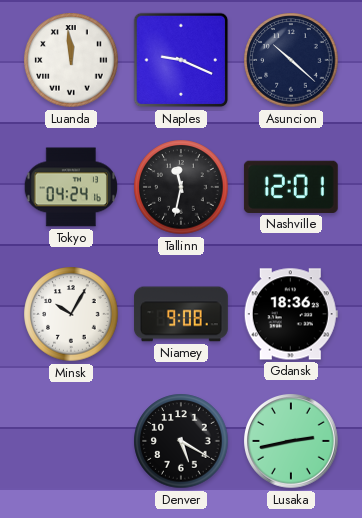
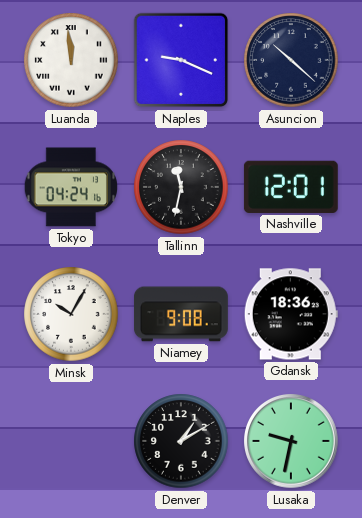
Denver: 5:20 -> 1:10
Lusaka: 2:43 -> 9:32
